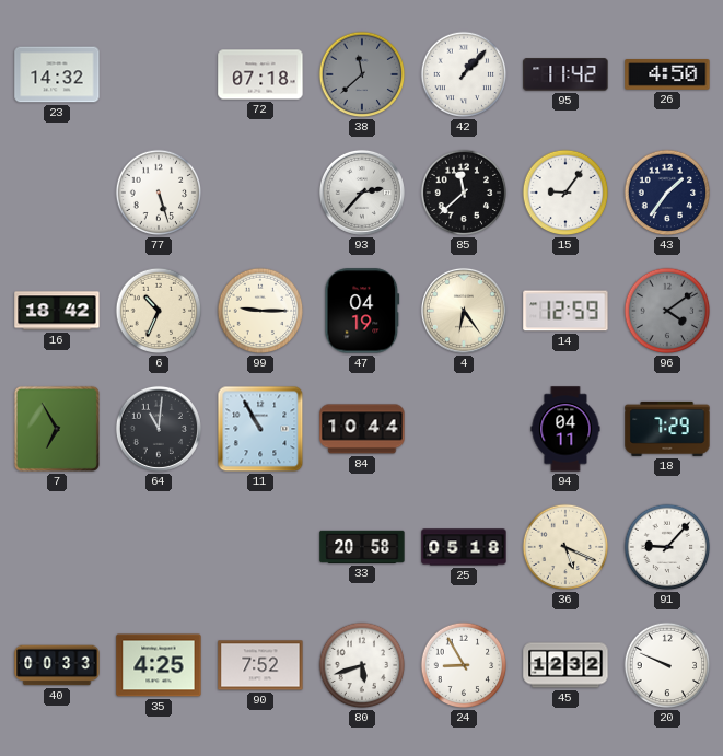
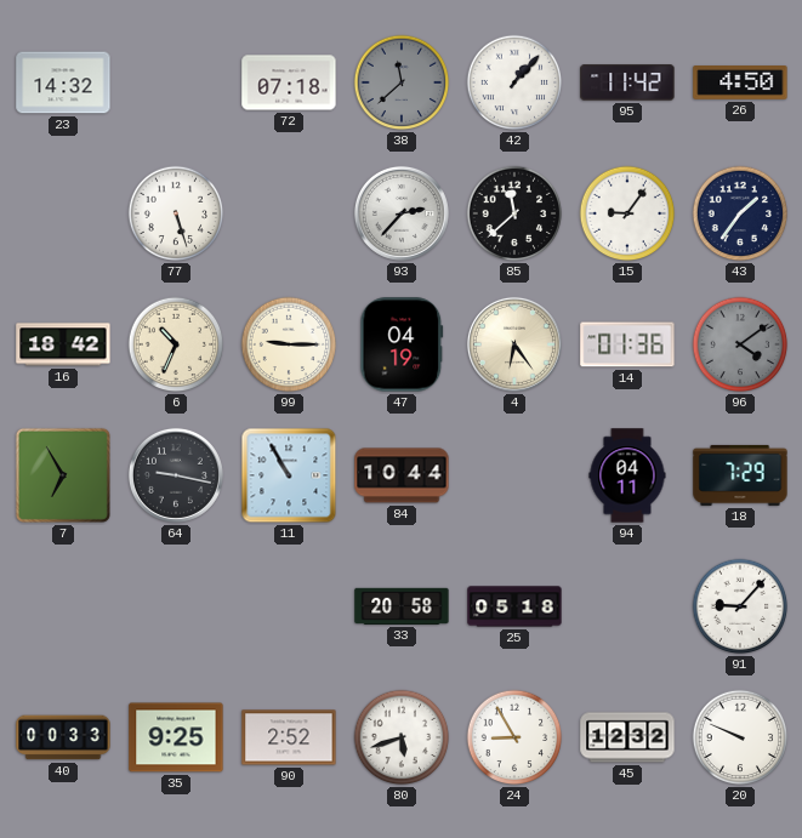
14: 12:59 -> 01:36
64: 11:01 -> 9:17
36: 5:19 -> none
35: 4:25 -> 9:25
90: 7:52 -> 2:52
